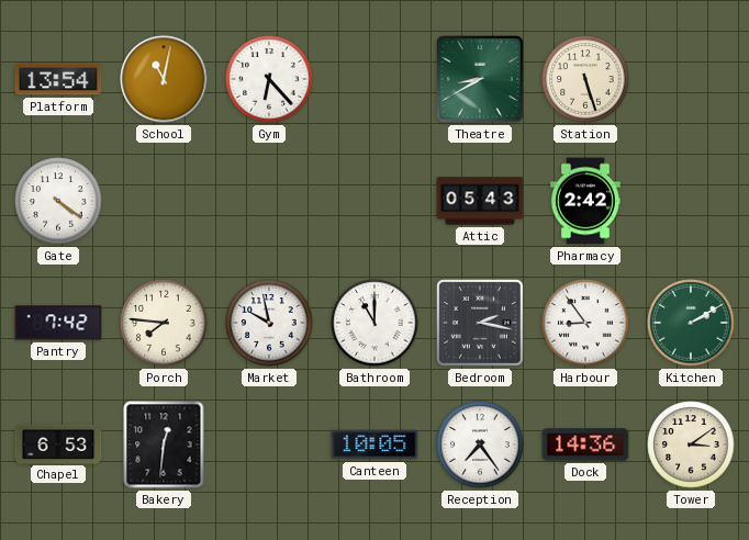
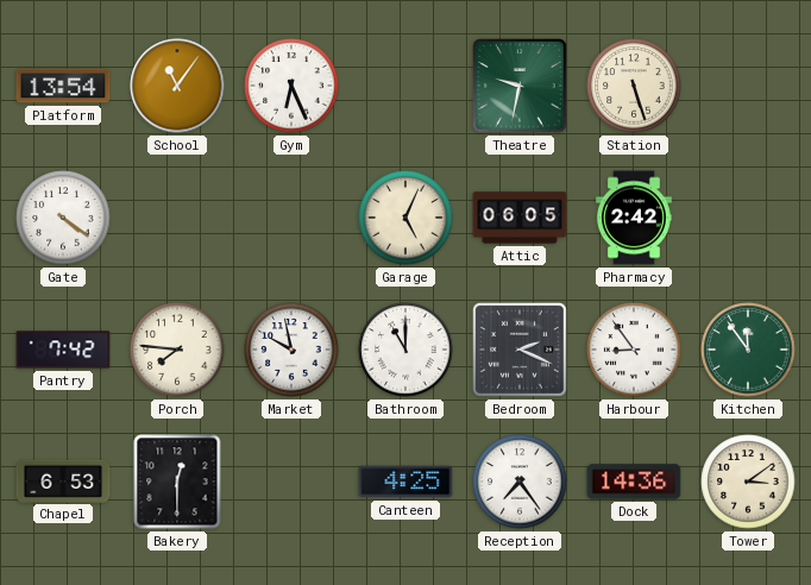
School: 11:02 -> 11:06
Gym: 6:23 -> 6:26
Theatre: 8:40 -> 9:32
Garage: none -> 5:04
Attic: 05:43 -> 06:05
Bedroom: 2:17 -> 2:19
Kitchen: 2:10 -> 11:54
Bakery: 12:31 -> 12:30
Canteen: 10:05 -> 4:25
